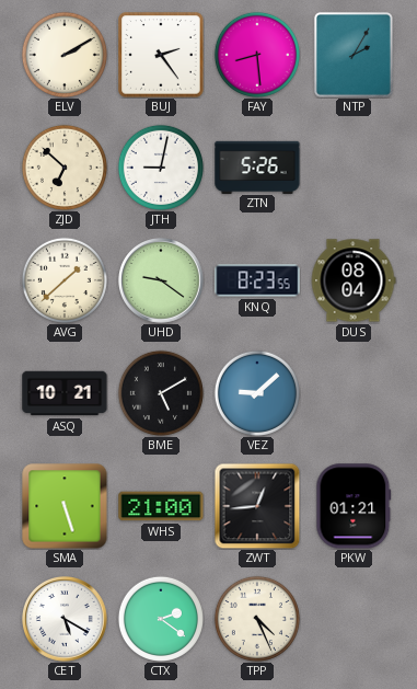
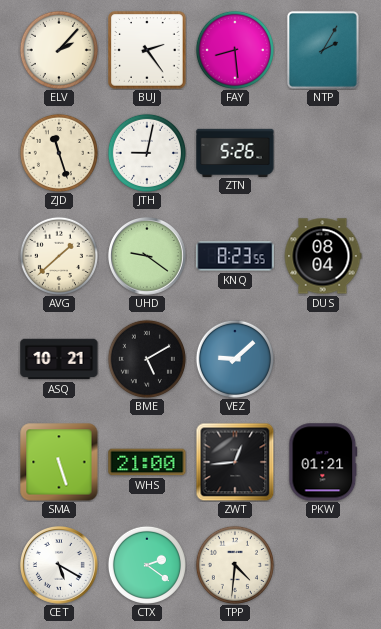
ELV: 2:10 -> 2:07
ZJD: 6:52 -> 11:27
TPP: 4:26 -> 4:31
